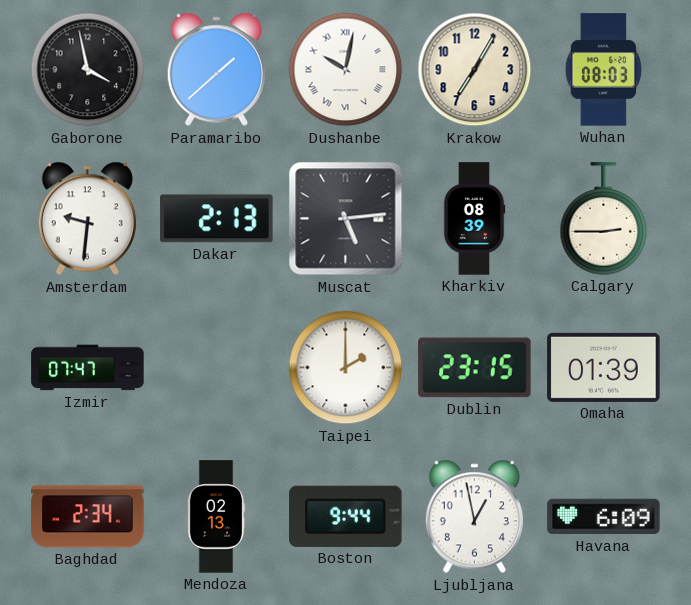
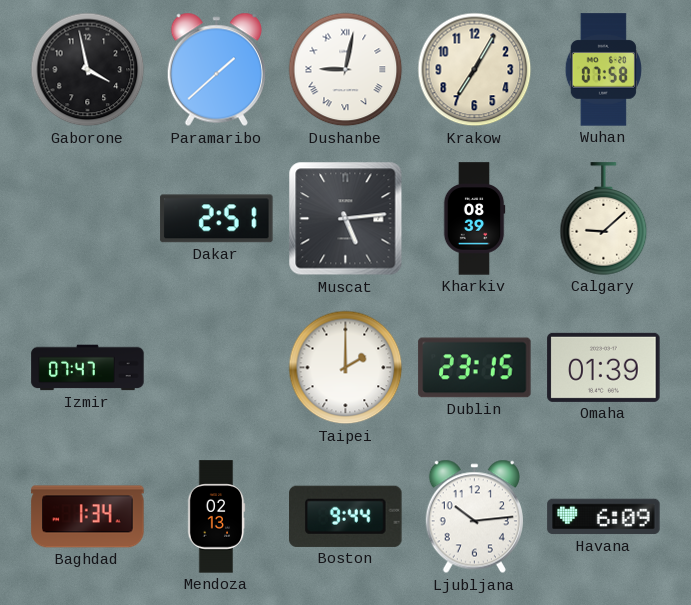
Dushanbe: 10:02 -> 9:02
Wuhan: 08:03 -> 07:58
Amsterdam: 9:31 -> none
Dakar: 2:13 -> 2:51
Calgary: 2:45 -> 9:08
Baghdad: 2:34 -> 1:34
Ljubljana: 12:58 -> 10:14
